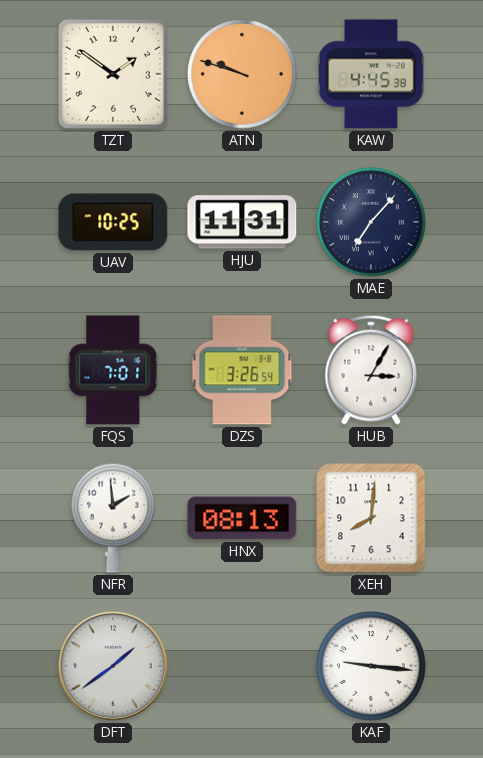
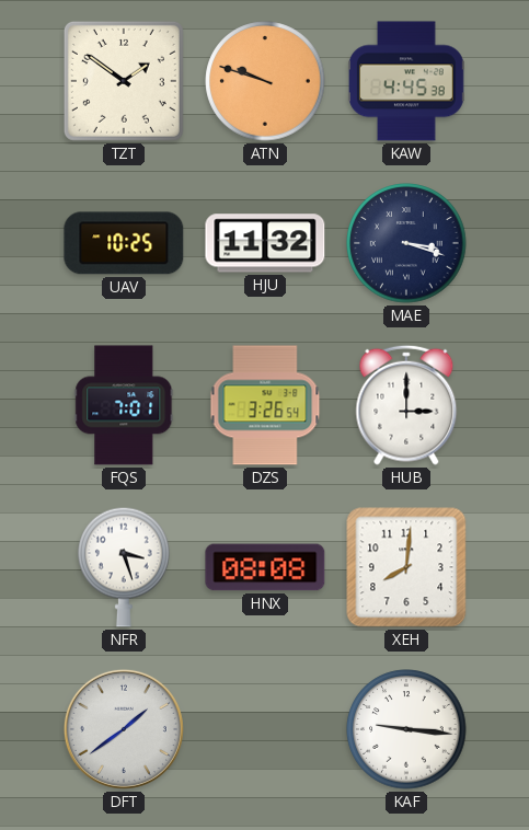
HJU: 11:31 -> 11:32
MAE: 7:07 -> 3:18
HUB: 3:05 -> 3:00
NFR: 1:59 -> 3:27
HNX: 08:13 -> 08:08
